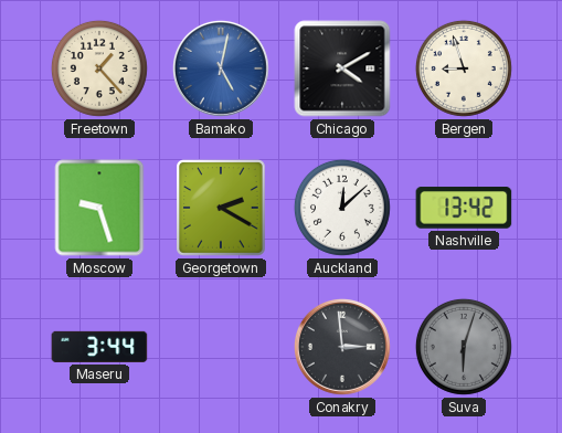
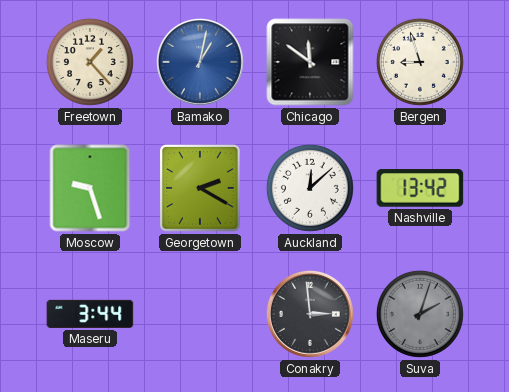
Bamako: 5:02 -> 1:02
Chicago: 4:10 -> 11:51
Suva: 6:03 -> 2:03
